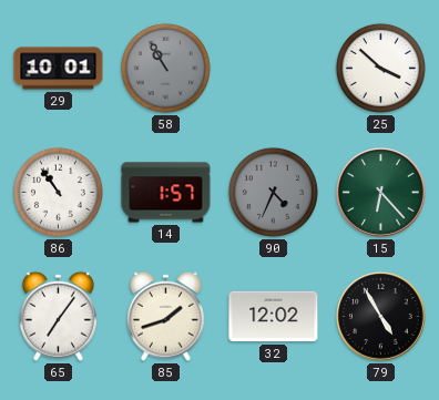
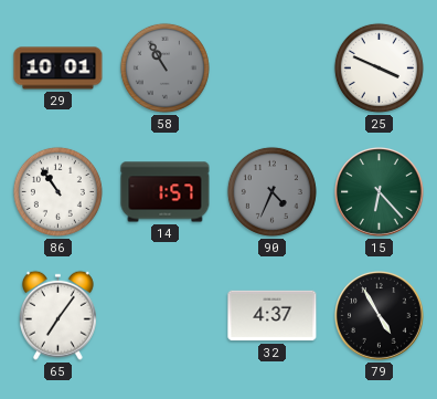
25: 3:52 -> 3:49
85: 1:42 -> none
32: 12:02 -> 4:37
